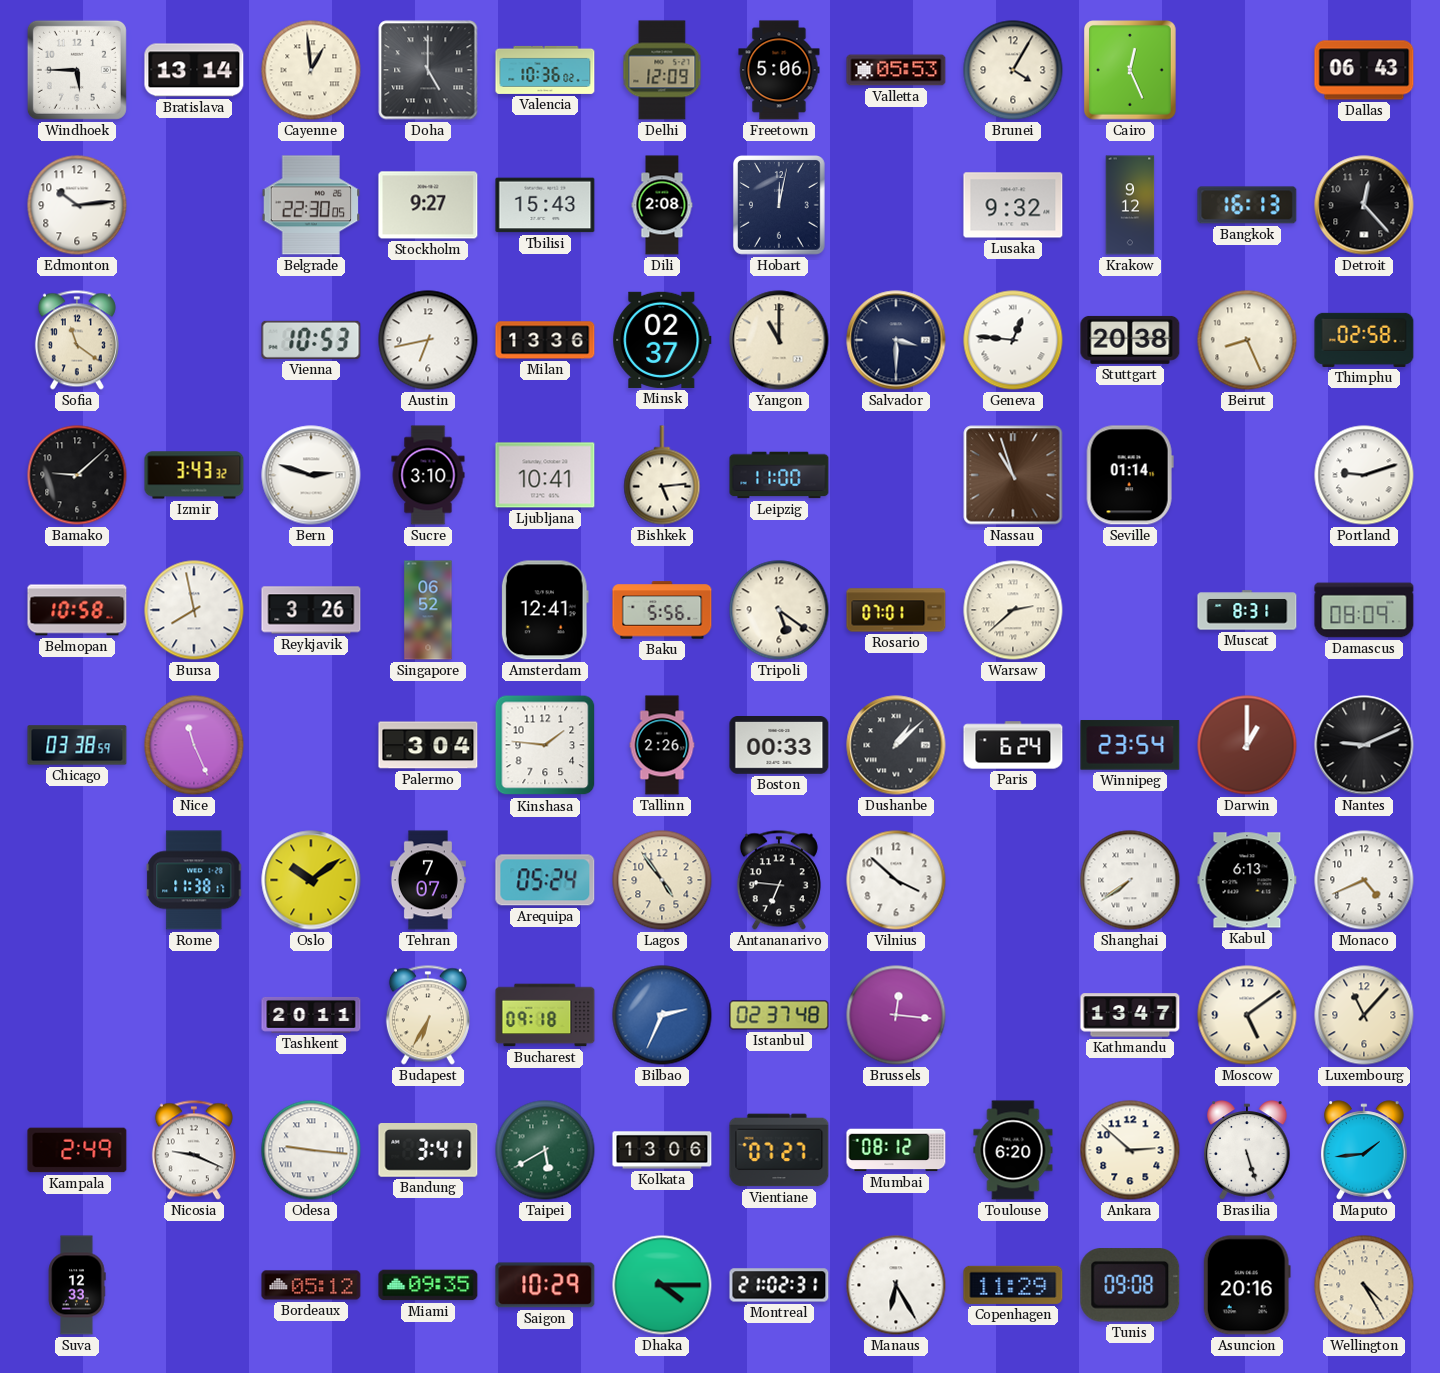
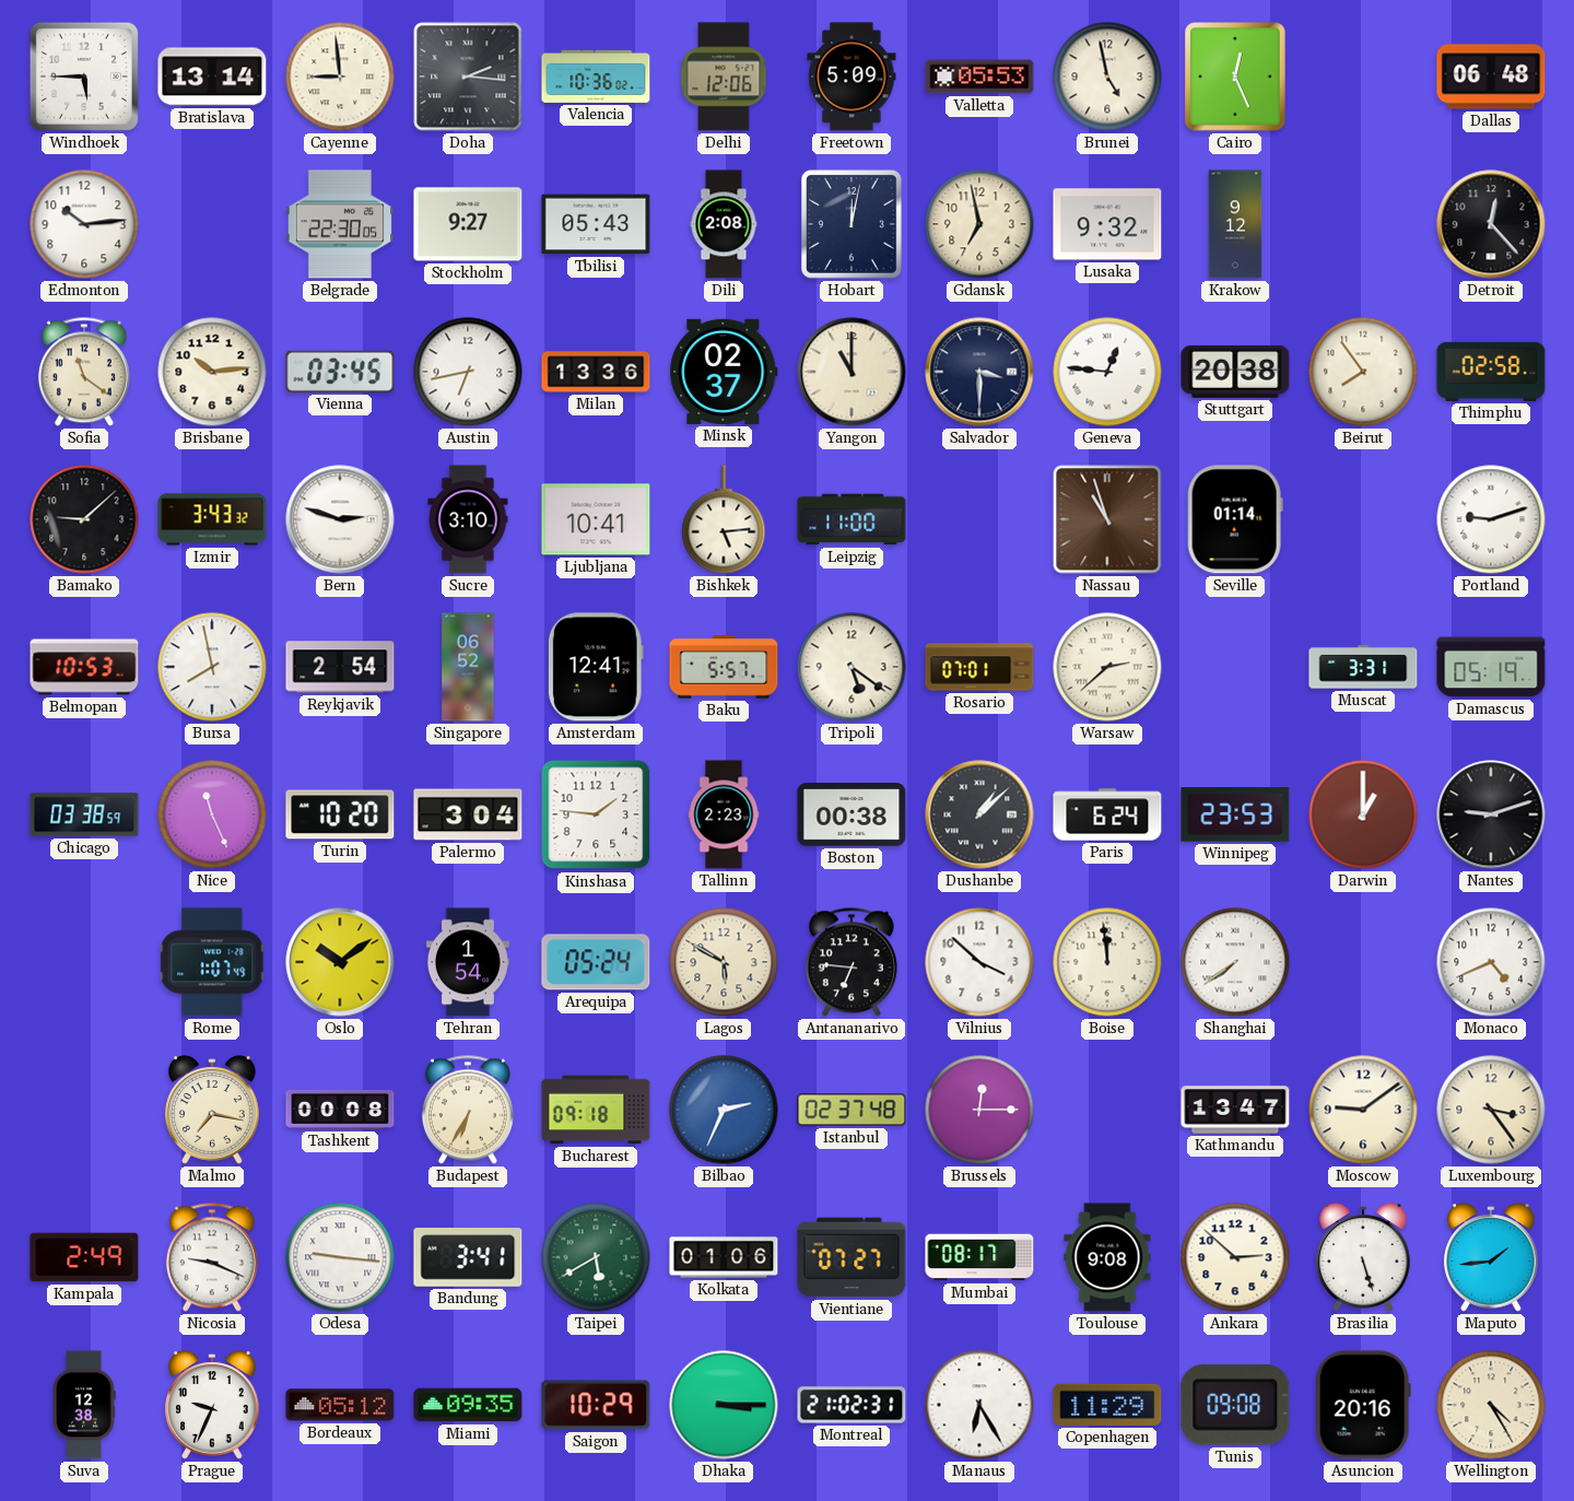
Cayenne: 12:59 -> 8:59
Doha: 5:00 -> 2:16
Delhi: 12:09 -> 12:06
Freetown: 5:06 -> 5:09
Brunei: 4:05 -> 4:58
Dallas: 06:43 -> 06:48
Tbilisi: 15:43 -> 05:43
Gdansk: none -> 6:58
Bangkok: 16:13 -> none
Brisbane: none -> 10:14
Vienna: 10:53 -> 03:45
Beirut: 8:26 -> 7:54
Belmopan: 10:58 -> 10:53
Reykjavik: 3:26 -> 2:54
Baku: 5:56 -> 5:57
Muscat: 8:31 -> 3:31
Damascus: 08:09 -> 05:19
Turin: none -> 10:20
Tallinn: 2:26 -> 2:23
Boston: 00:33 -> 00:38
Winnipeg: 23:54 -> 23:53
Nantes: 9:11 -> 9:12
Rome: 11:38 -> 1:07
Tehran: 7:07 -> 1:54
Lagos: 4:54 -> 5:50
Boise: none -> 11:59
Kabul: 6:13 -> none
Malmo: none -> 7:17
Tashkent: 20:11 -> 00:08
Brussels: 12:16 -> 12:15
Moscow: 5:09 -> 9:09
Luxembourg: 11:07 -> 3:24
Kolkata: 13:06 -> 01:06
Mumbai: 08:12 -> 08:17
Toulouse: 6:20 -> 9:08
Suva: 12:33 -> 12:38
Prague: none -> 9:34
Dhaka: 4:15 -> 3:15
